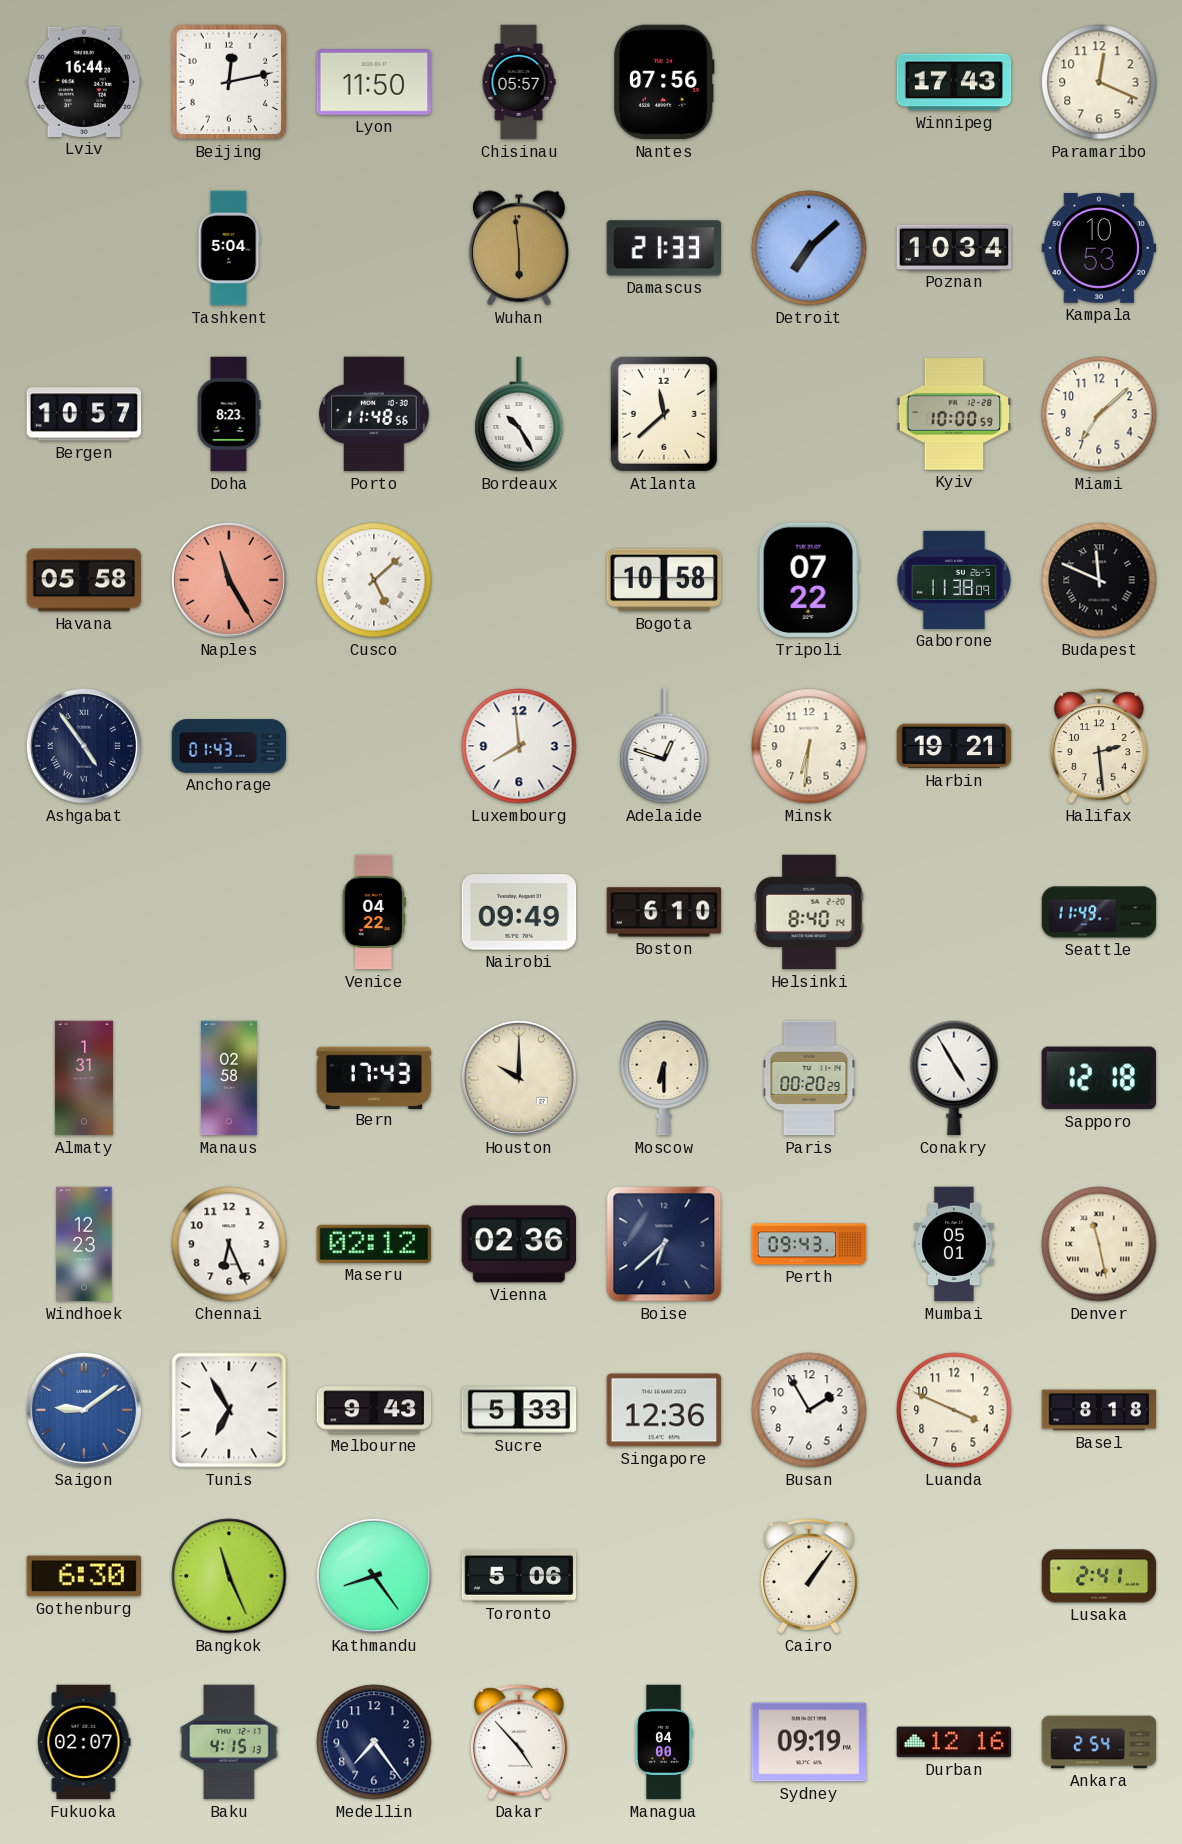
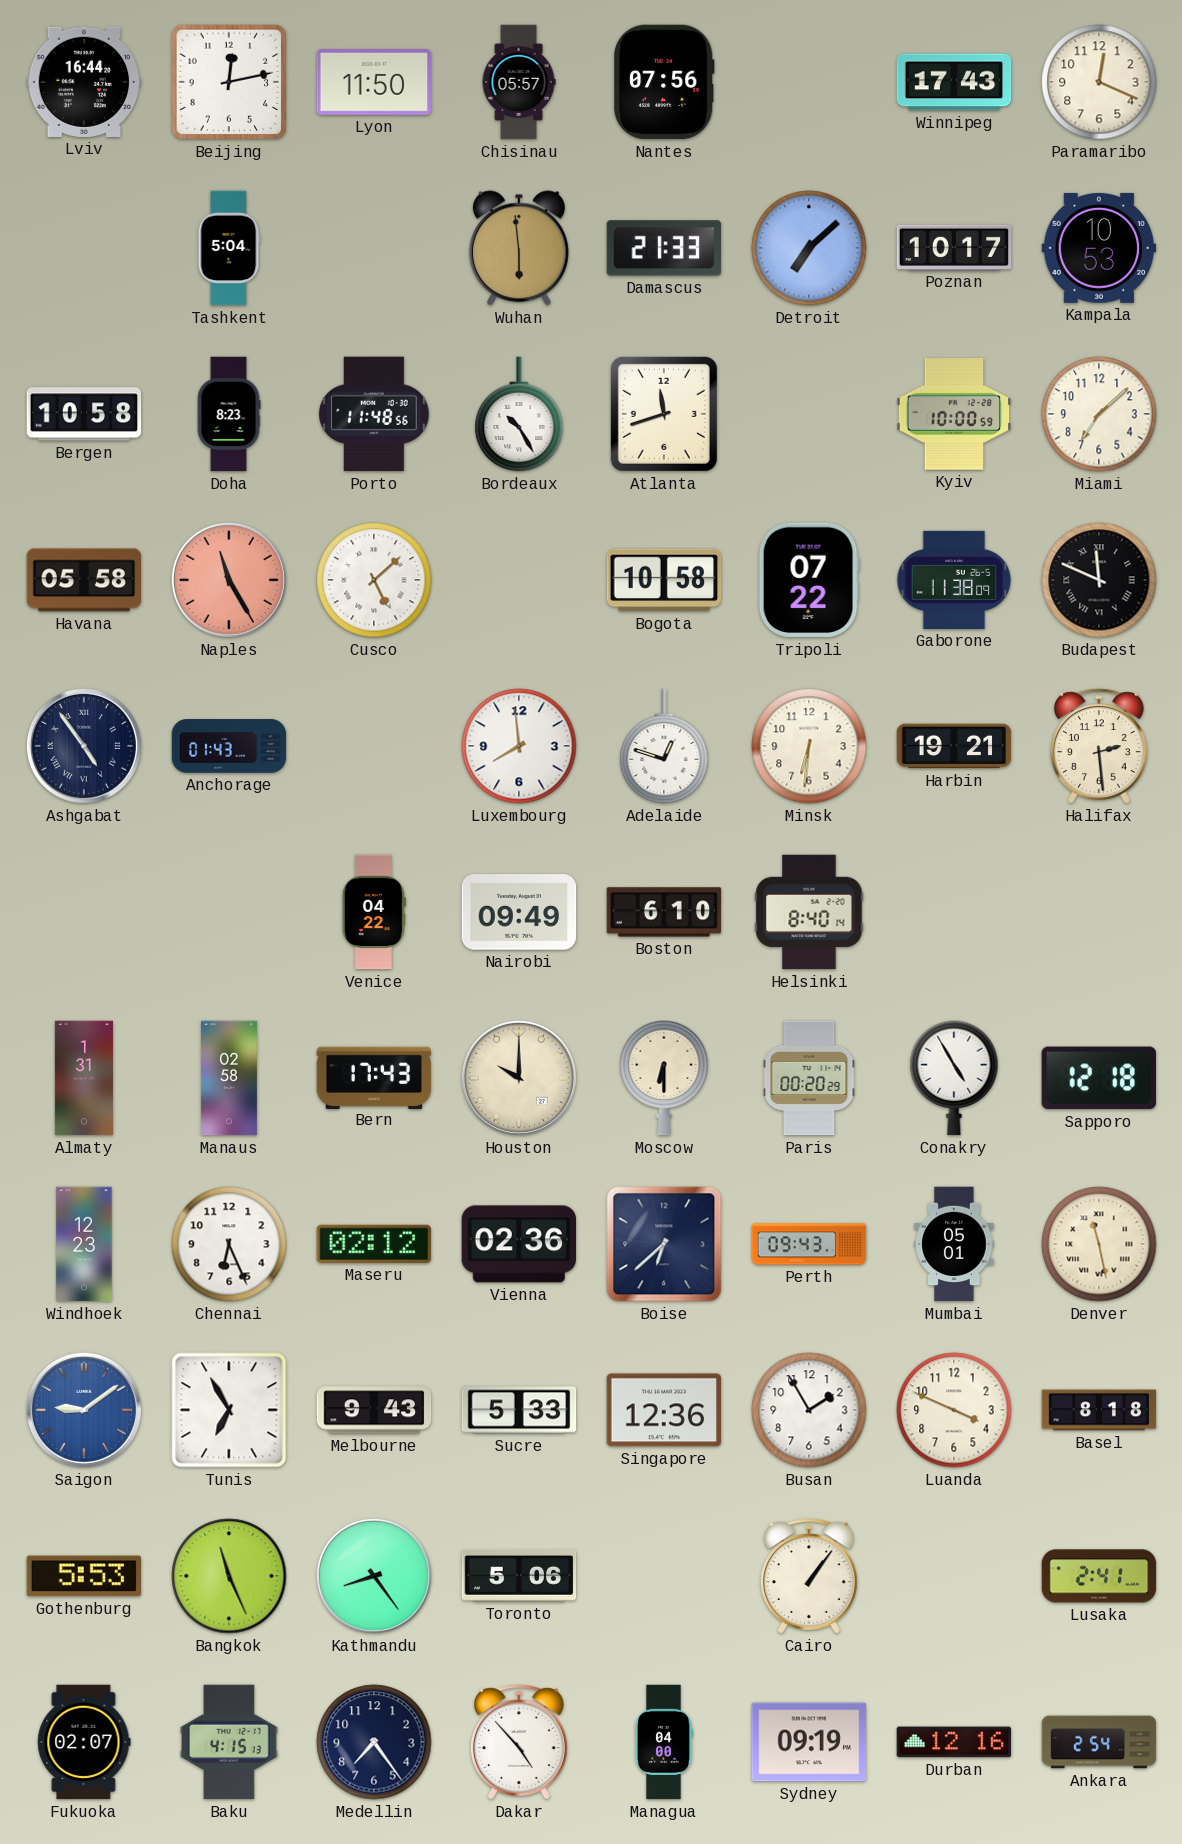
Poznan: 10:34 -> 10:17
Bergen: 10:57 -> 10:58
Atlanta: 11:38 -> 11:42
Seattle: 11:49 -> none
Gothenburg: 6:30 -> 5:53
